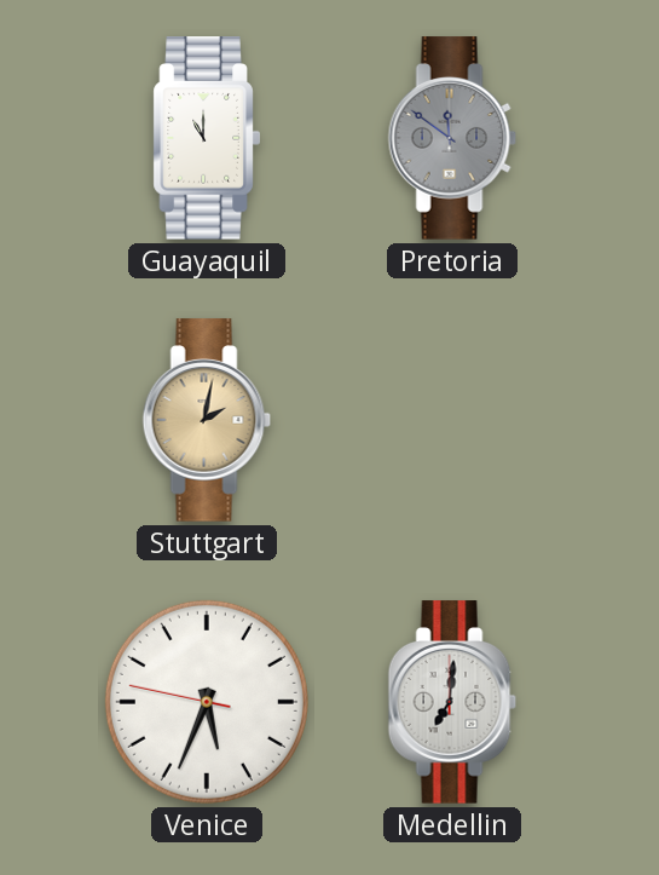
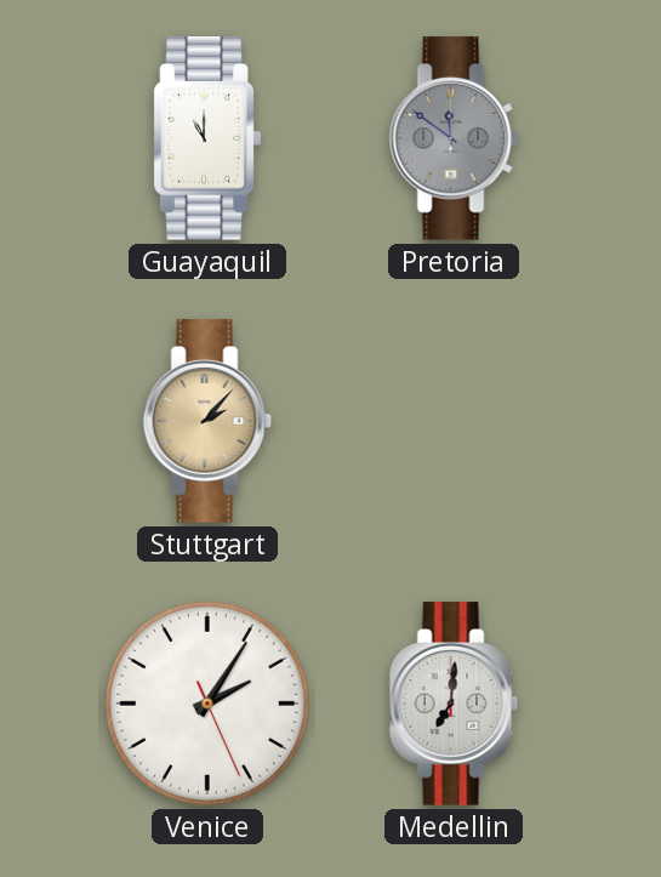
Stuttgart: 2:02 -> 2:07
Venice: 5:33 -> 2:05
